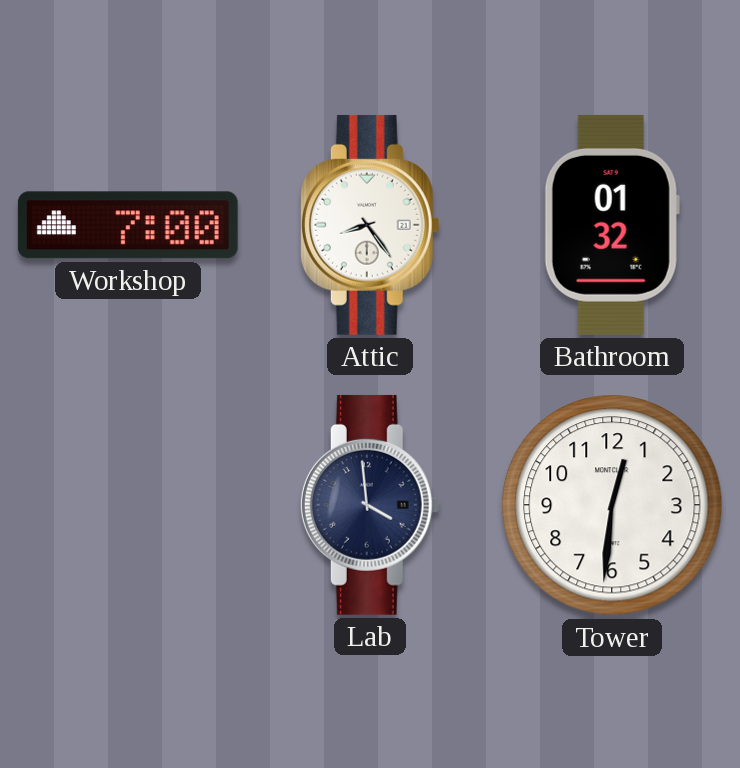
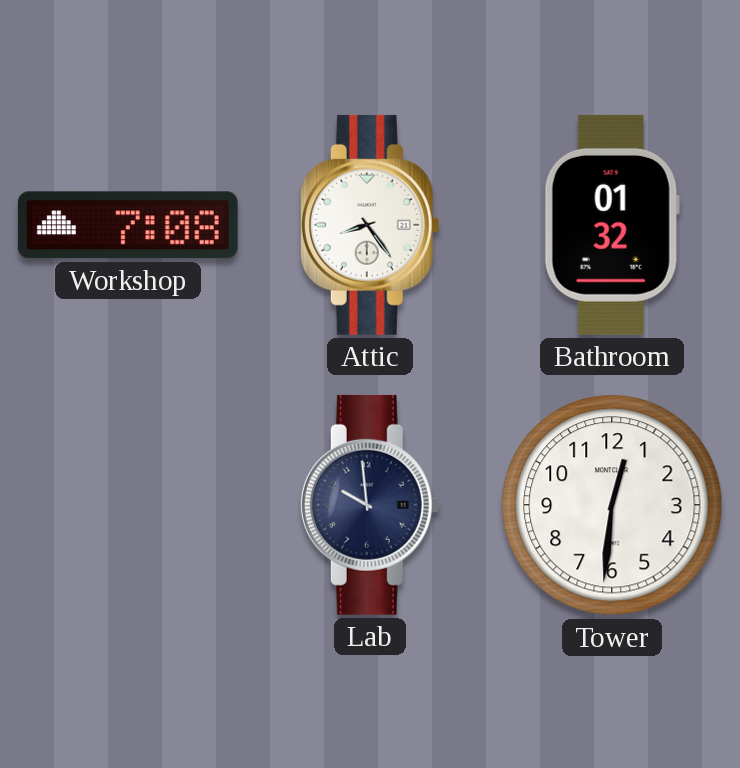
Workshop: 7:00 -> 7:08
Lab: 3:59 -> 9:59
